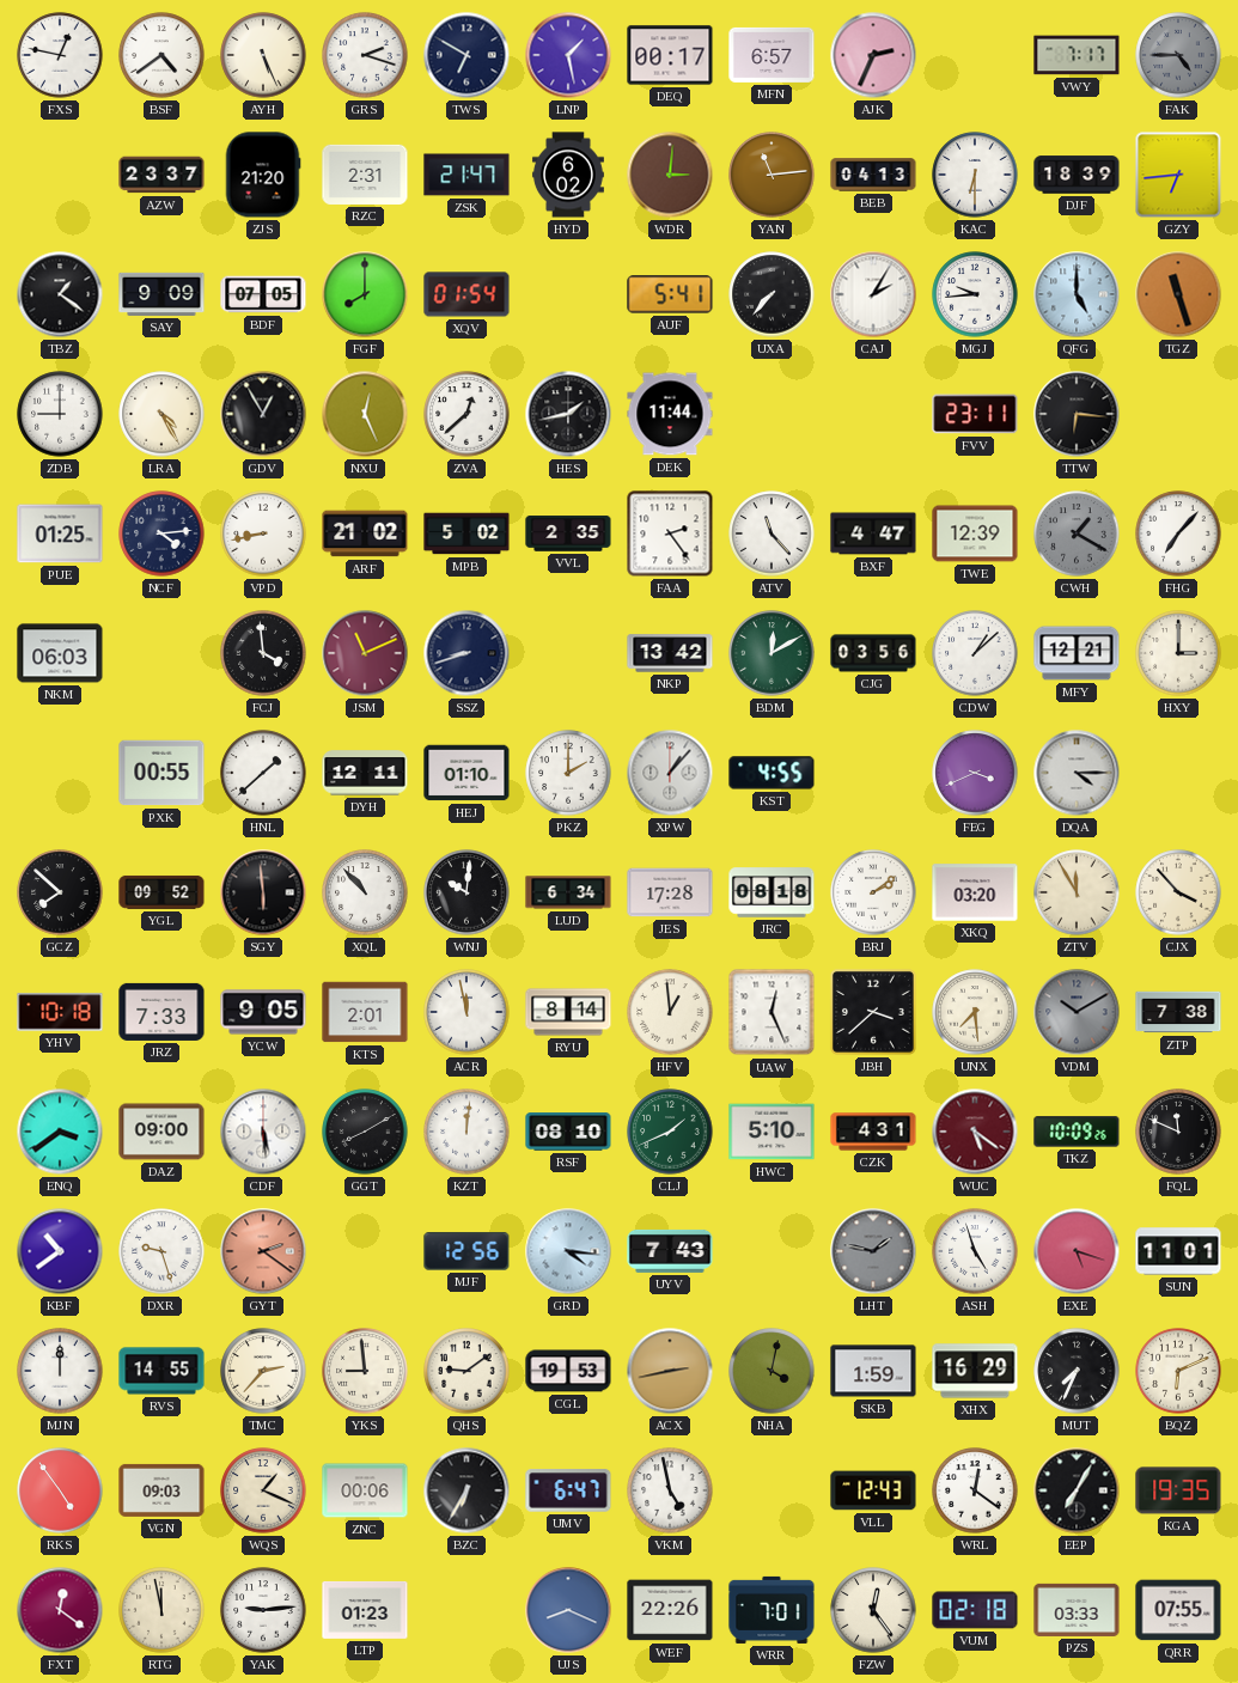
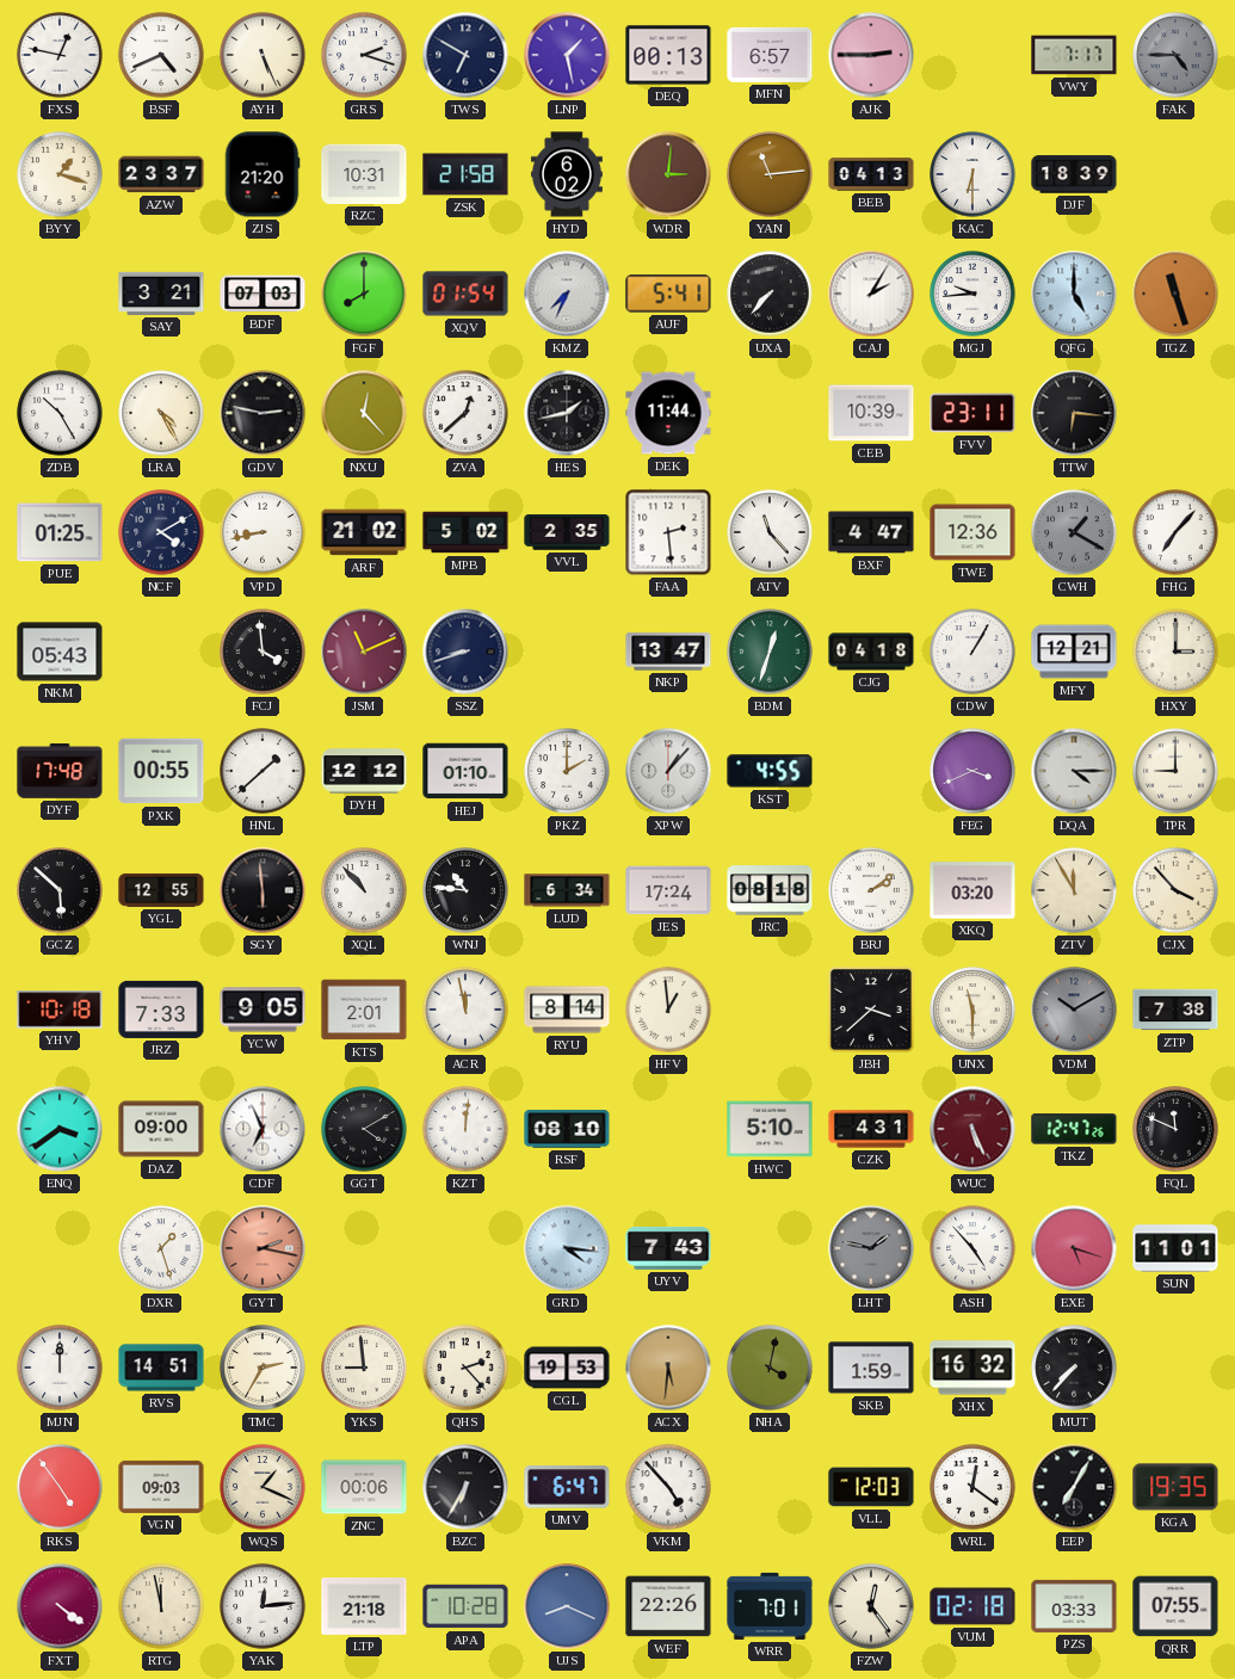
BSF: 4:39 -> 4:41
DEQ: 00:17 -> 00:13
AJK: 2:34 -> 2:45
BYY: none -> 1:18
RZC: 2:31 -> 10:31
ZSK: 21:47 -> 21:58
GZY: 6:44 -> none
TBZ: 1:21 -> none
SAY: 9:09 -> 3:21
BDF: 07:05 -> 07:03
KMZ: none -> 7:34
ZDB: 9:00 -> 10:25
GDV: 12:55 -> 2:47
NXU: 12:26 -> 12:23
CEB: none -> 10:39
NCF: 4:14 -> 4:10
FAA: 2:24 -> 2:29
TWE: 12:39 -> 12:36
NKM: 06:03 -> 05:43
NKP: 13:42 -> 13:47
BDM: 12:10 -> 12:33
CJG: 03:56 -> 04:18
CDW: 1:08 -> 1:05
DYF: none -> 17:48
DYH: 12:11 -> 12:12
TPR: none -> 9:00
GCZ: 7:52 -> 5:52
YGL: 09:52 -> 12:55
WNJ: 10:01 -> 10:46
JES: 17:28 -> 17:24
UAW: 12:26 -> none
UNX: 7:29 -> 11:30
CDF: 5:29 -> 6:56
GGT: 8:10 -> 4:10
CLJ: 1:41 -> none
WUC: 5:21 -> 5:26
TKZ: 10:09 -> 12:47
KBF: 10:39 -> none
DXR: 9:27 -> 1:27
GYT: 2:21 -> 2:17
MJF: 12:56 -> none
ASH: 4:57 -> 4:53
RVS: 14:55 -> 14:51
TMC: 2:37 -> 2:35
QHS: 9:09 -> 2:23
ACX: 2:43 -> 5:31
XHX: 16:29 -> 16:32
MUT: 7:34 -> 7:37
BQZ: 6:11 -> none
VKM: 4:58 -> 4:53
VLL: 12:43 -> 12:03
FXT: 12:21 -> 4:21
YAK: 9:14 -> 12:14
LTP: 01:23 -> 21:18
APA: none -> 10:28
